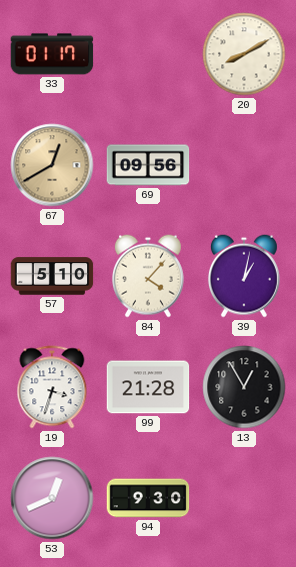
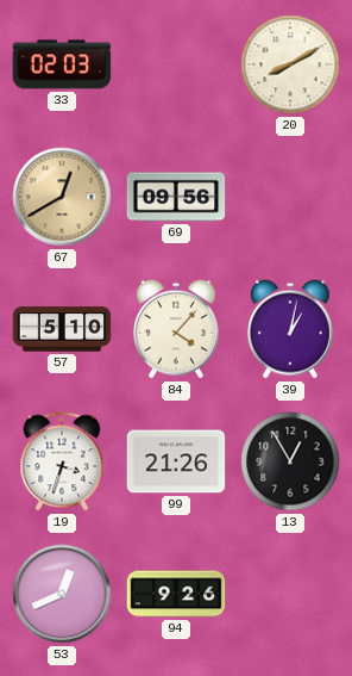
33: 01:17 -> 02:03
99: 21:28 -> 21:26
94: 9:30 -> 9:26
